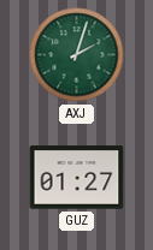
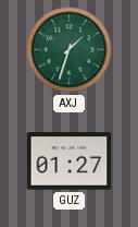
AXJ: 2:03 -> 1:33
